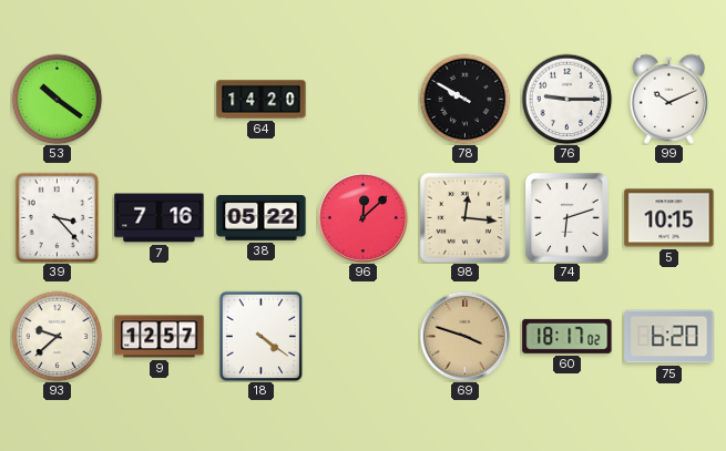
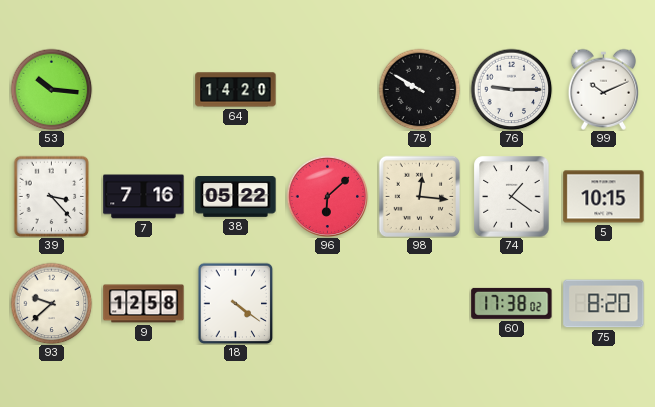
53: 10:21 -> 10:16
96: 12:08 -> 6:08
74: 6:12 -> 1:21
9: 12:57 -> 12:58
69: 3:48 -> none
60: 18:17 -> 17:38
75: 6:20 -> 8:20
